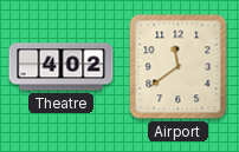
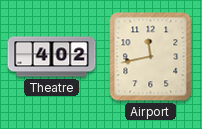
Airport: 11:39 -> 11:43
